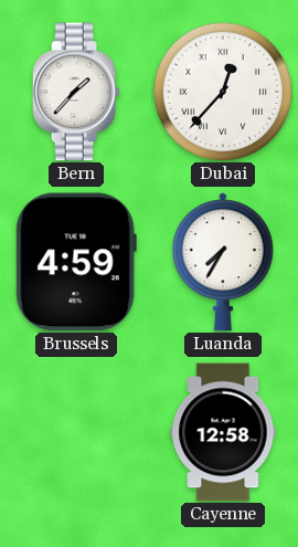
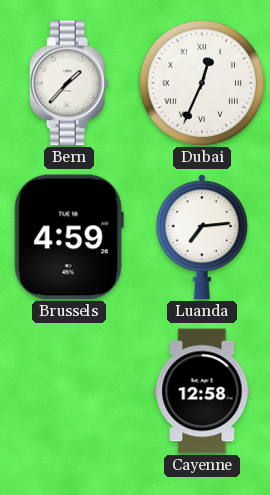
Dubai: 12:37 -> 12:34
Luanda: 7:35 -> 7:14
